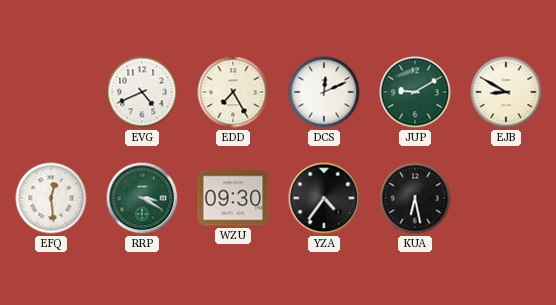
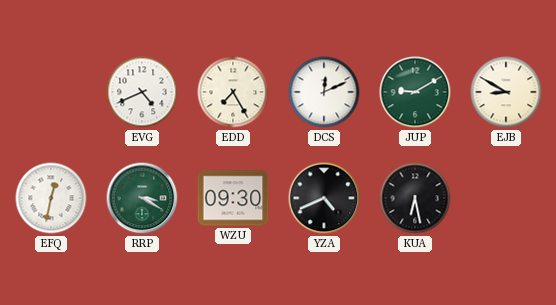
EFQ: 12:29 -> 12:32
YZA: 4:36 -> 4:41
